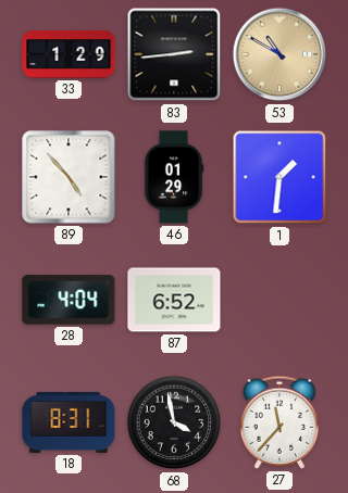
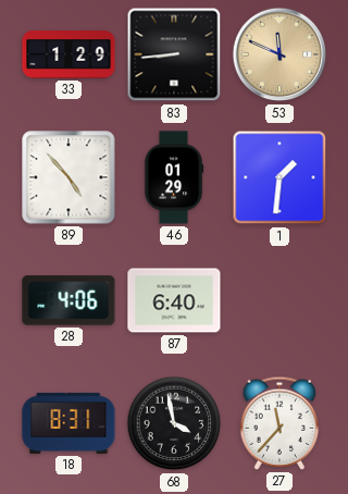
83: 2:44 -> 8:44
53: 10:50 -> 11:49
28: 4:04 -> 4:06
87: 6:52 -> 6:40
